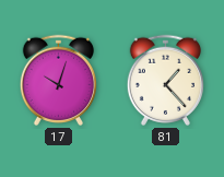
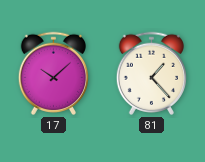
17: 10:03 -> 10:08
